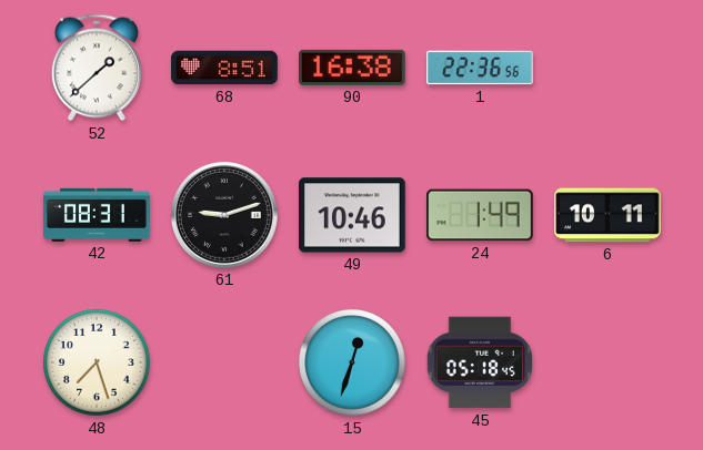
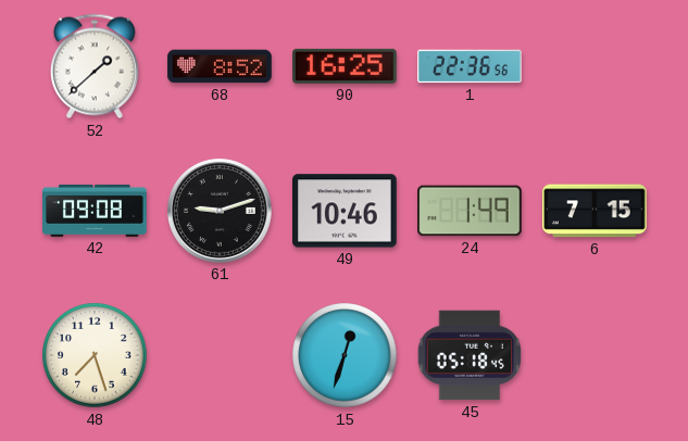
68: 8:51 -> 8:52
90: 16:38 -> 16:25
42: 08:31 -> 09:08
6: 10:11 -> 7:15
